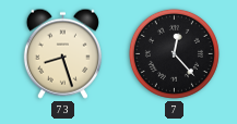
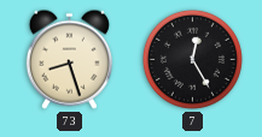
7: 12:23 -> 12:25
